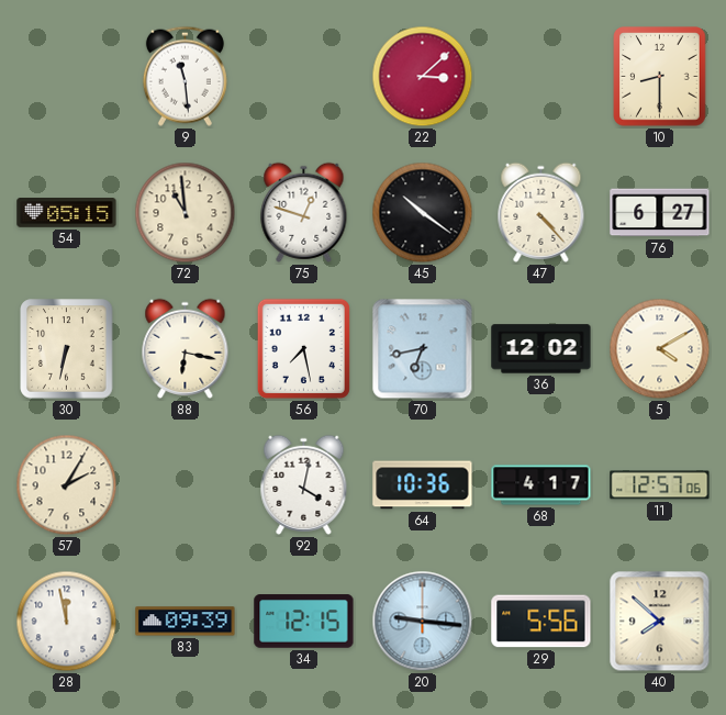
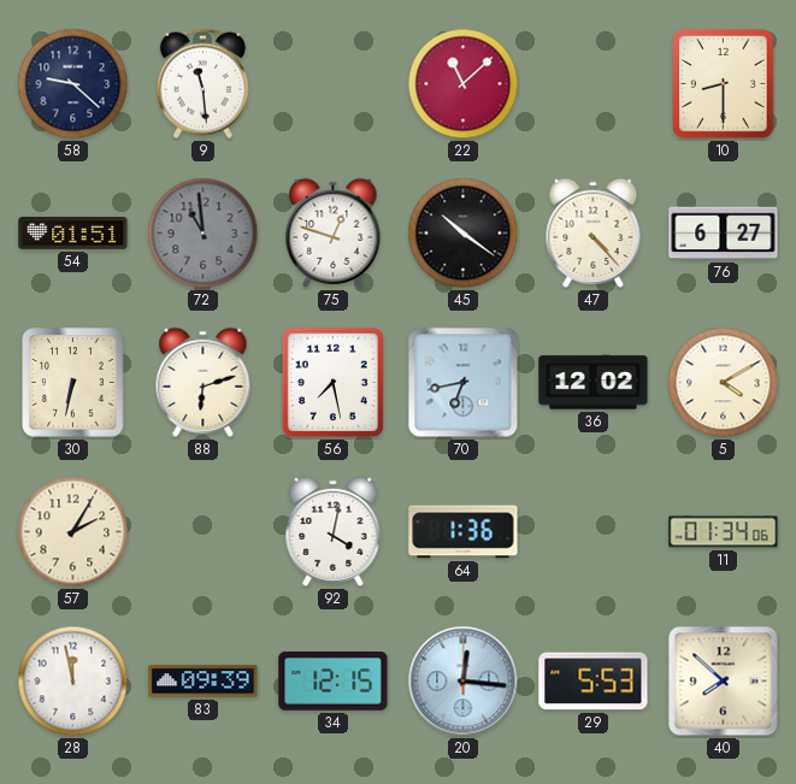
58: none -> 9:22
22: 3:08 -> 11:08
54: 05:15 -> 01:51
72 dial: cream -> grey
88: 6:17 -> 6:12
64: 10:36 -> 1:36
68: 4:17 -> none
11: 12:57 -> 01:34
20: 9:16 -> 12:16
29: 5:56 -> 5:53
